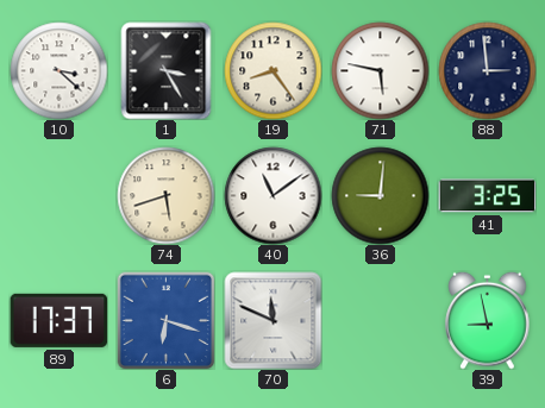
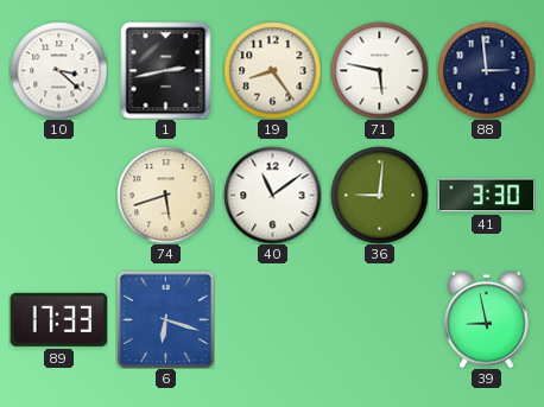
1: 3:25 -> 2:43
41: 3:25 -> 3:30
89: 17:37 -> 17:33
70: 11:49 -> none
